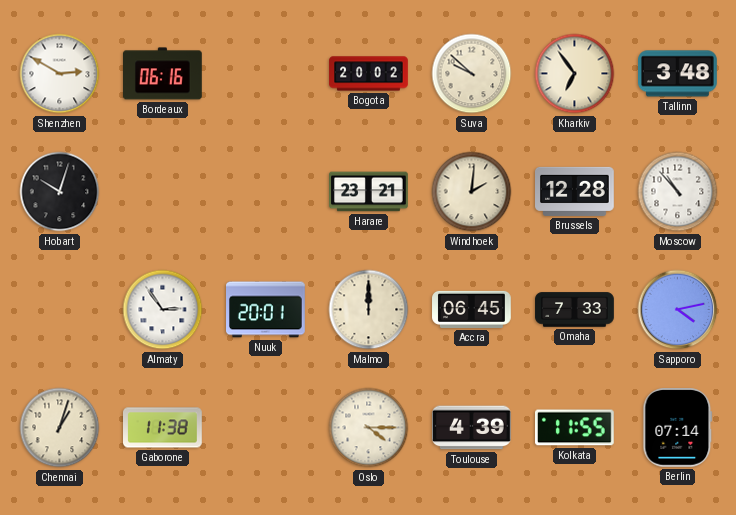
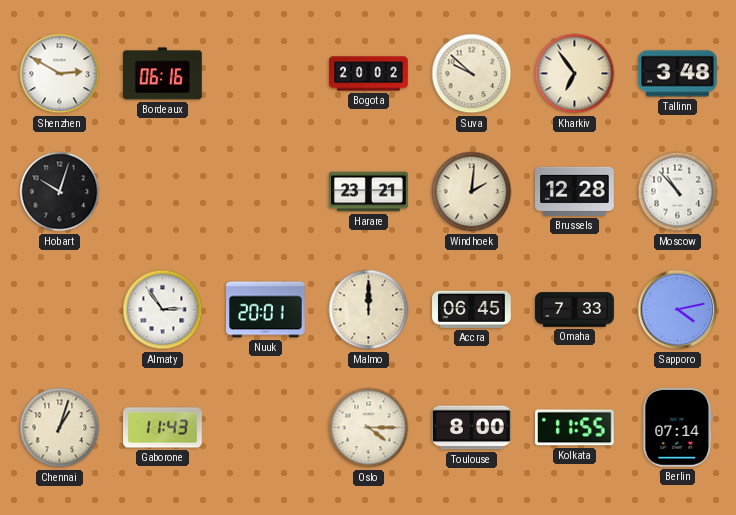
Gaborone: 11:38 -> 11:43
Toulouse: 4:39 -> 8:00
